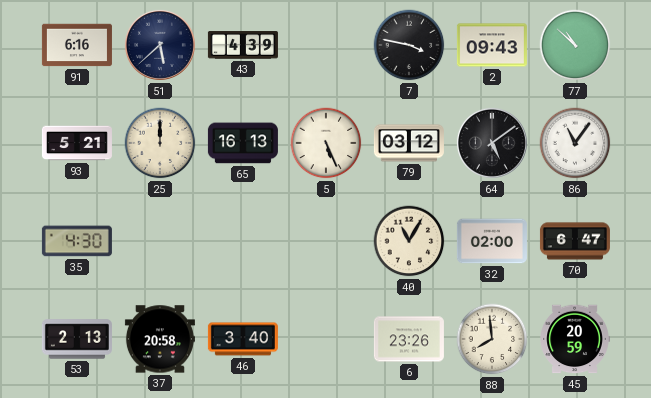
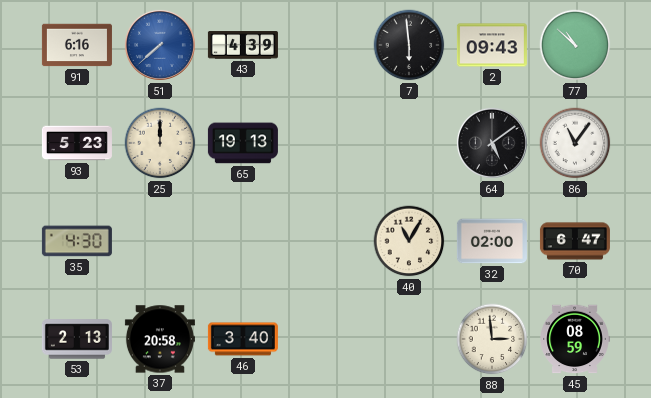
51: 5:38 -> 7:38
51 dial: navy -> blue
7: 3:47 -> 5:59
93: 5:21 -> 5:23
65: 16:13 -> 19:13
5: 5:26 -> none
79: 03:12 -> none
6: 23:26 -> none
88: 7:59 -> 2:59
45: 20:59 -> 08:59
